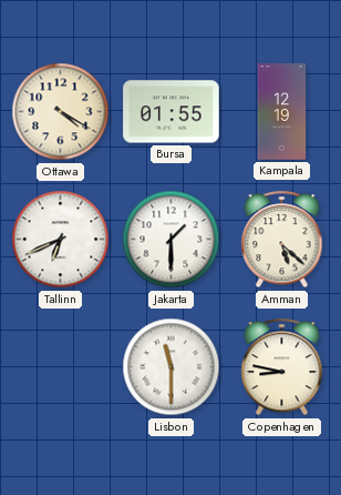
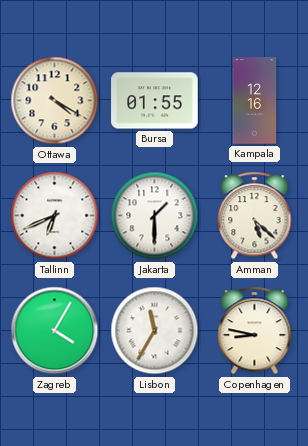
Kampala: 12:19 -> 12:16
Zagreb: none -> 4:05
Lisbon: 11:30 -> 11:35
